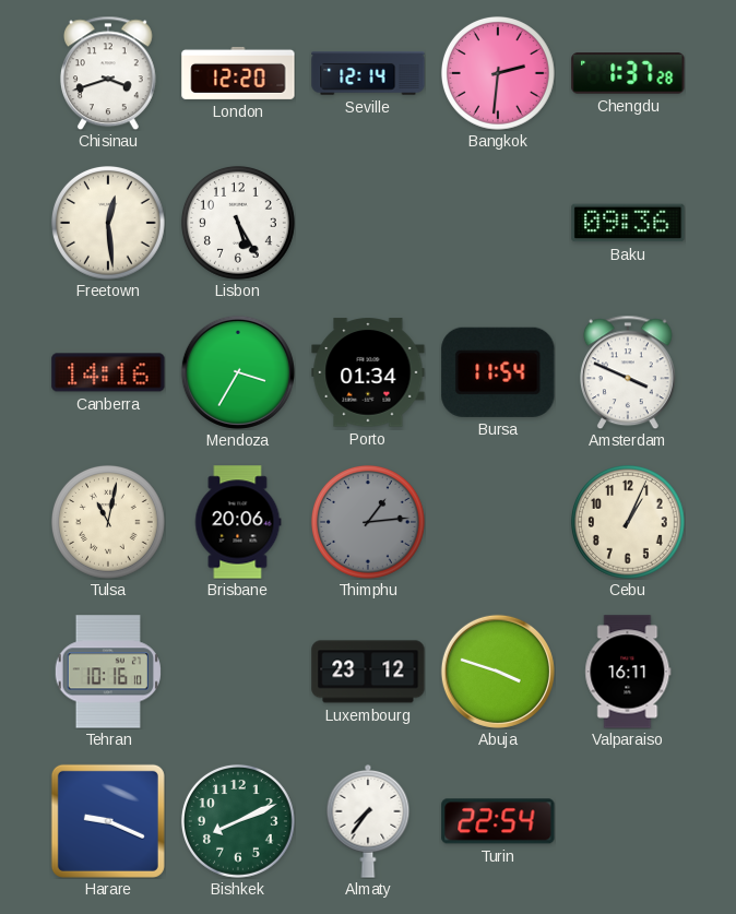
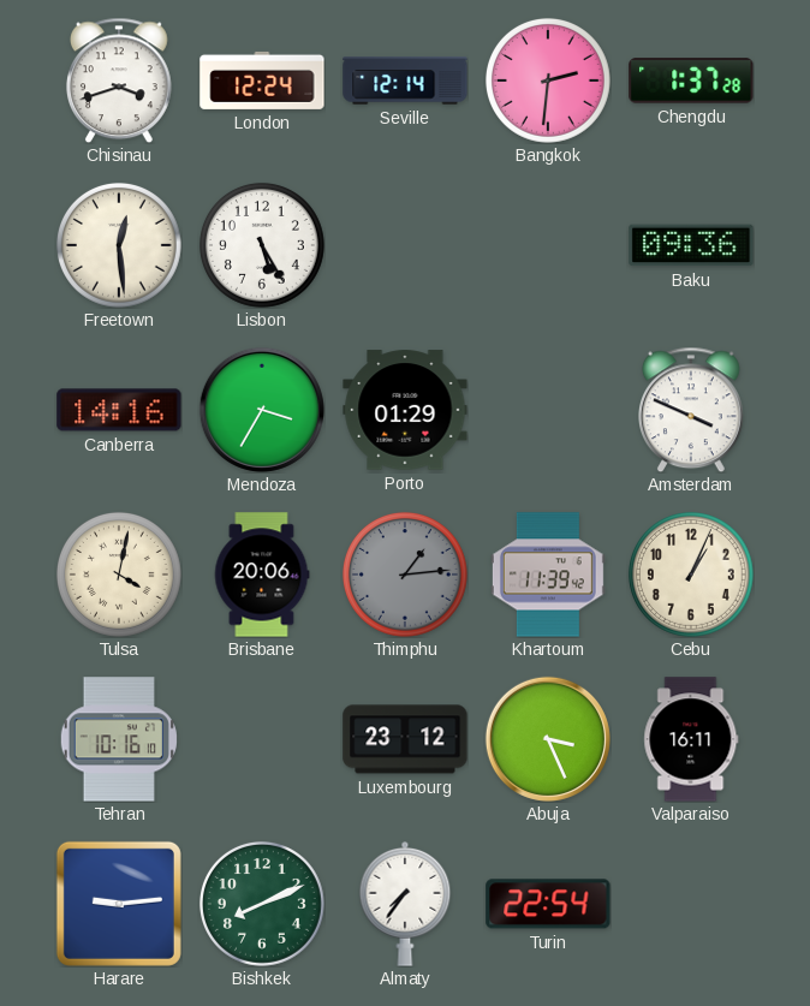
London: 12:20 -> 12:24
Porto: 01:34 -> 01:29
Bursa: 11:54 -> none
Tulsa: 11:02 -> 4:02
Khartoum: none -> 11:39
Abuja: 3:48 -> 3:26
Harare: 9:19 -> 9:14
